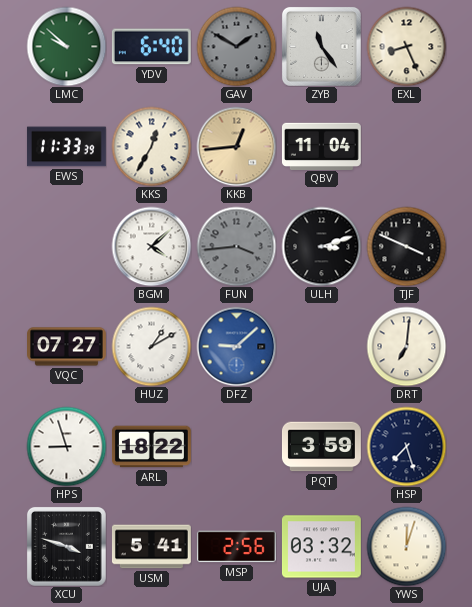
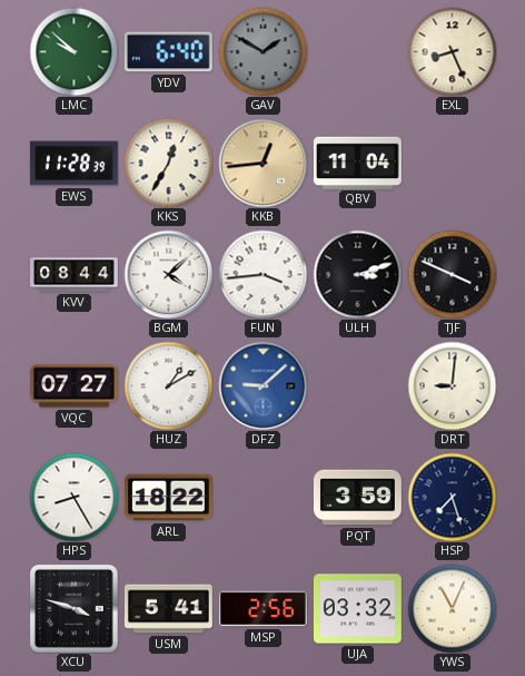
ZYB: 11:24 -> none
EWS: 11:33 -> 11:28
KVV: none -> 08:44
FUN dial: grey -> white
DRT: 7:01 -> 9:01
HPS: 8:57 -> 8:25
YWS: 12:03 -> 11:04
